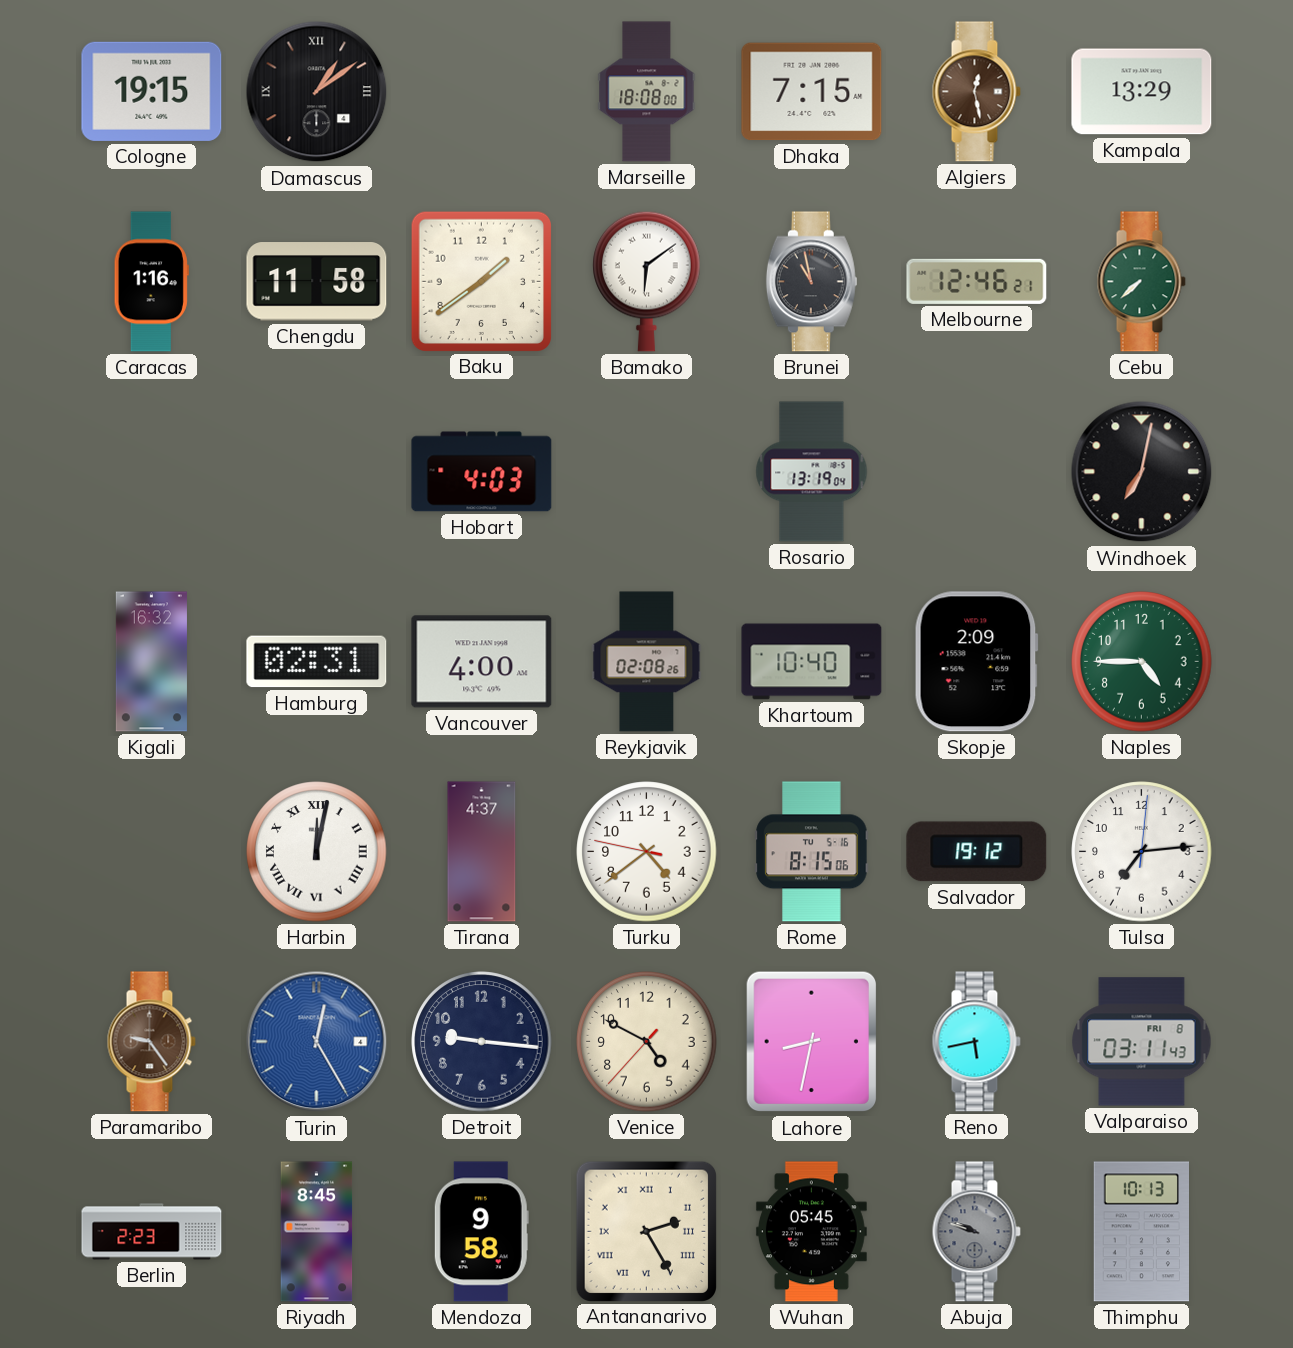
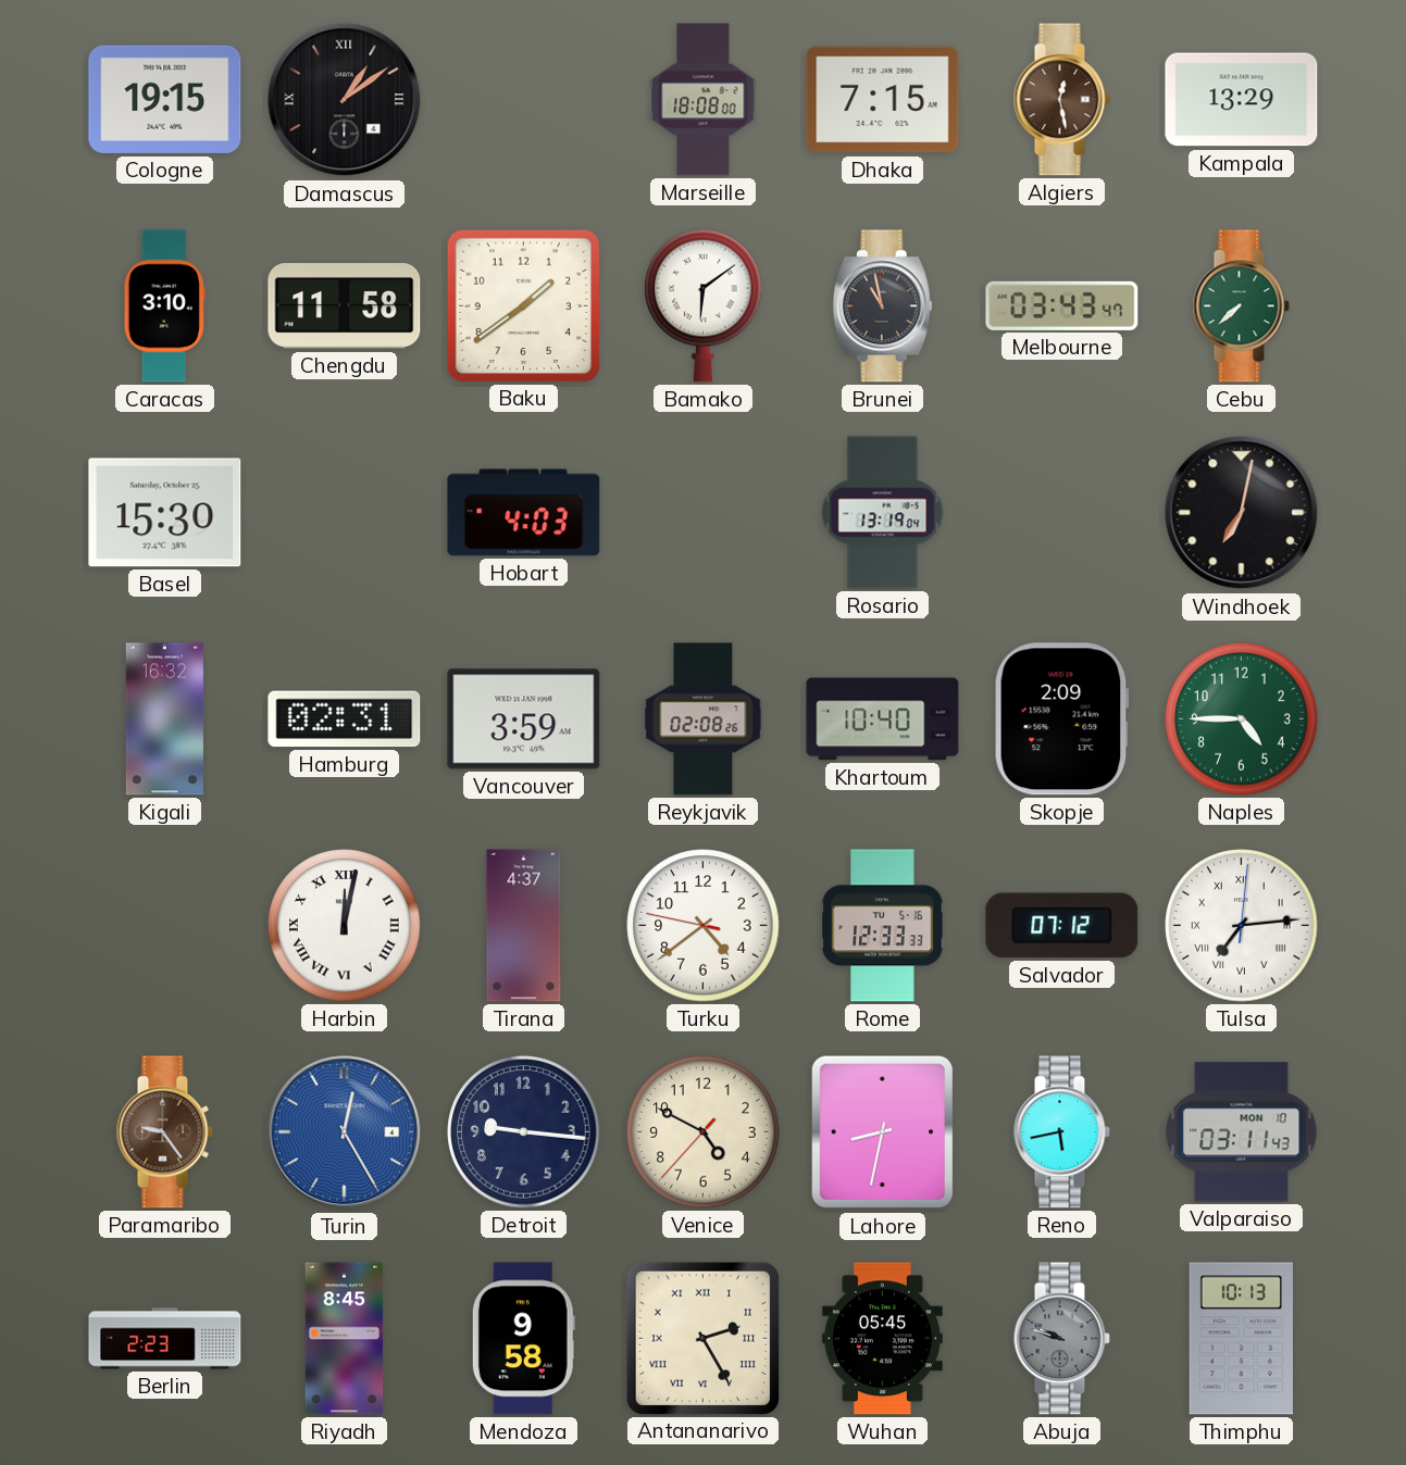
Caracas: 1:16 -> 3:10
Melbourne: 12:46 -> 03:43
Basel: none -> 15:30
Vancouver: 4:00 -> 3:59
Rome: 8:15 -> 12:33
Salvador: 19:12 -> 07:12
Tulsa numerals: Arabic -> Roman
Valparaiso date: FRI 8 -> MON 10
